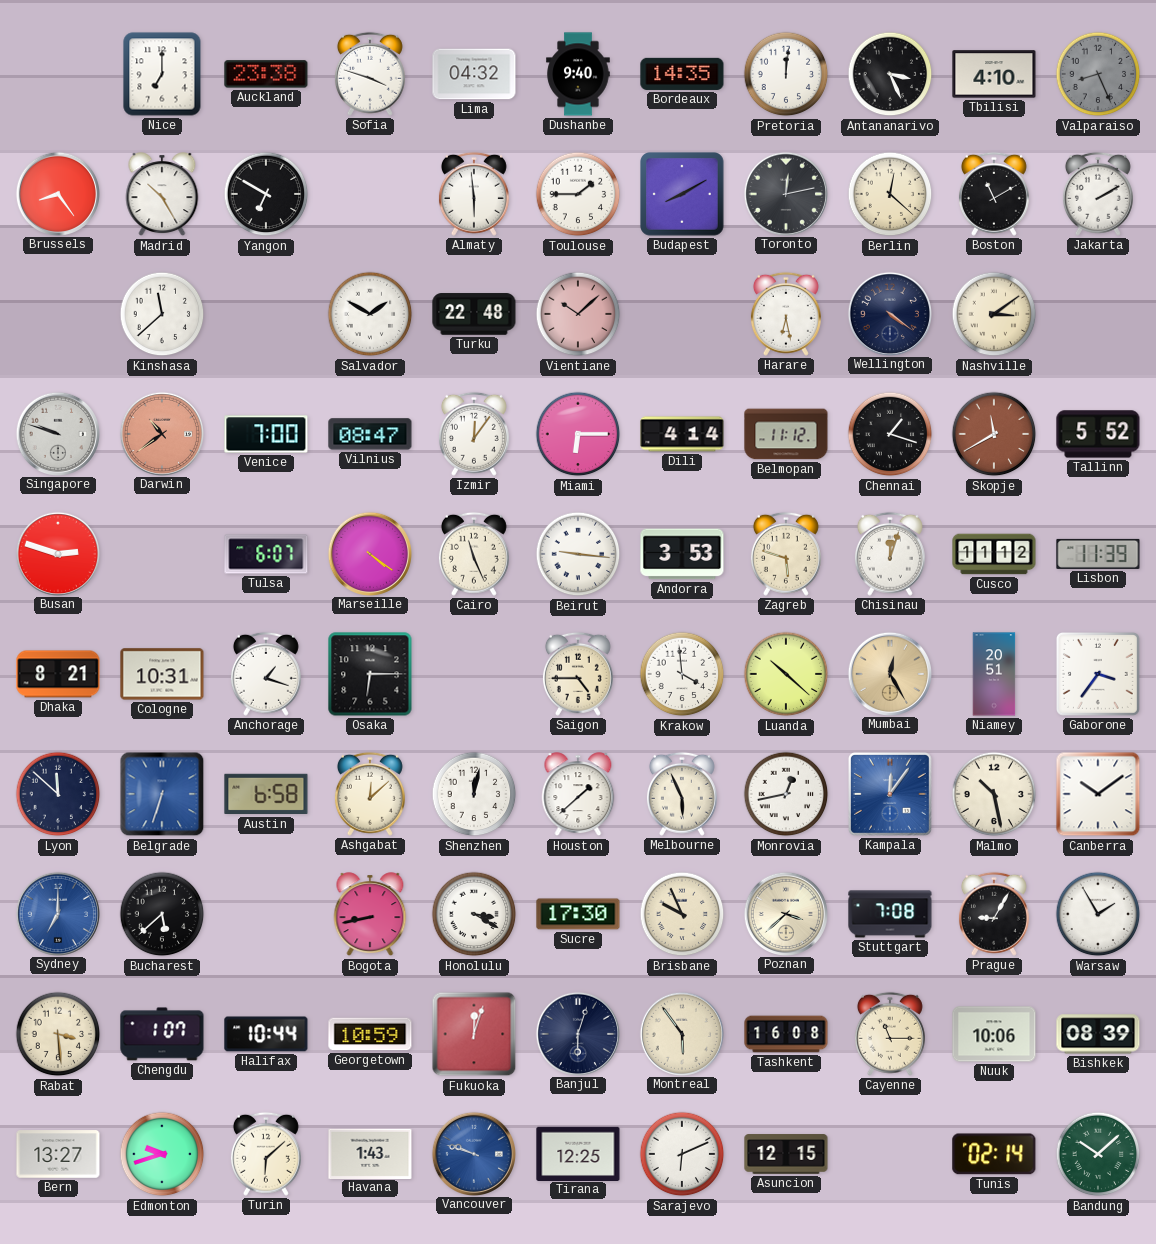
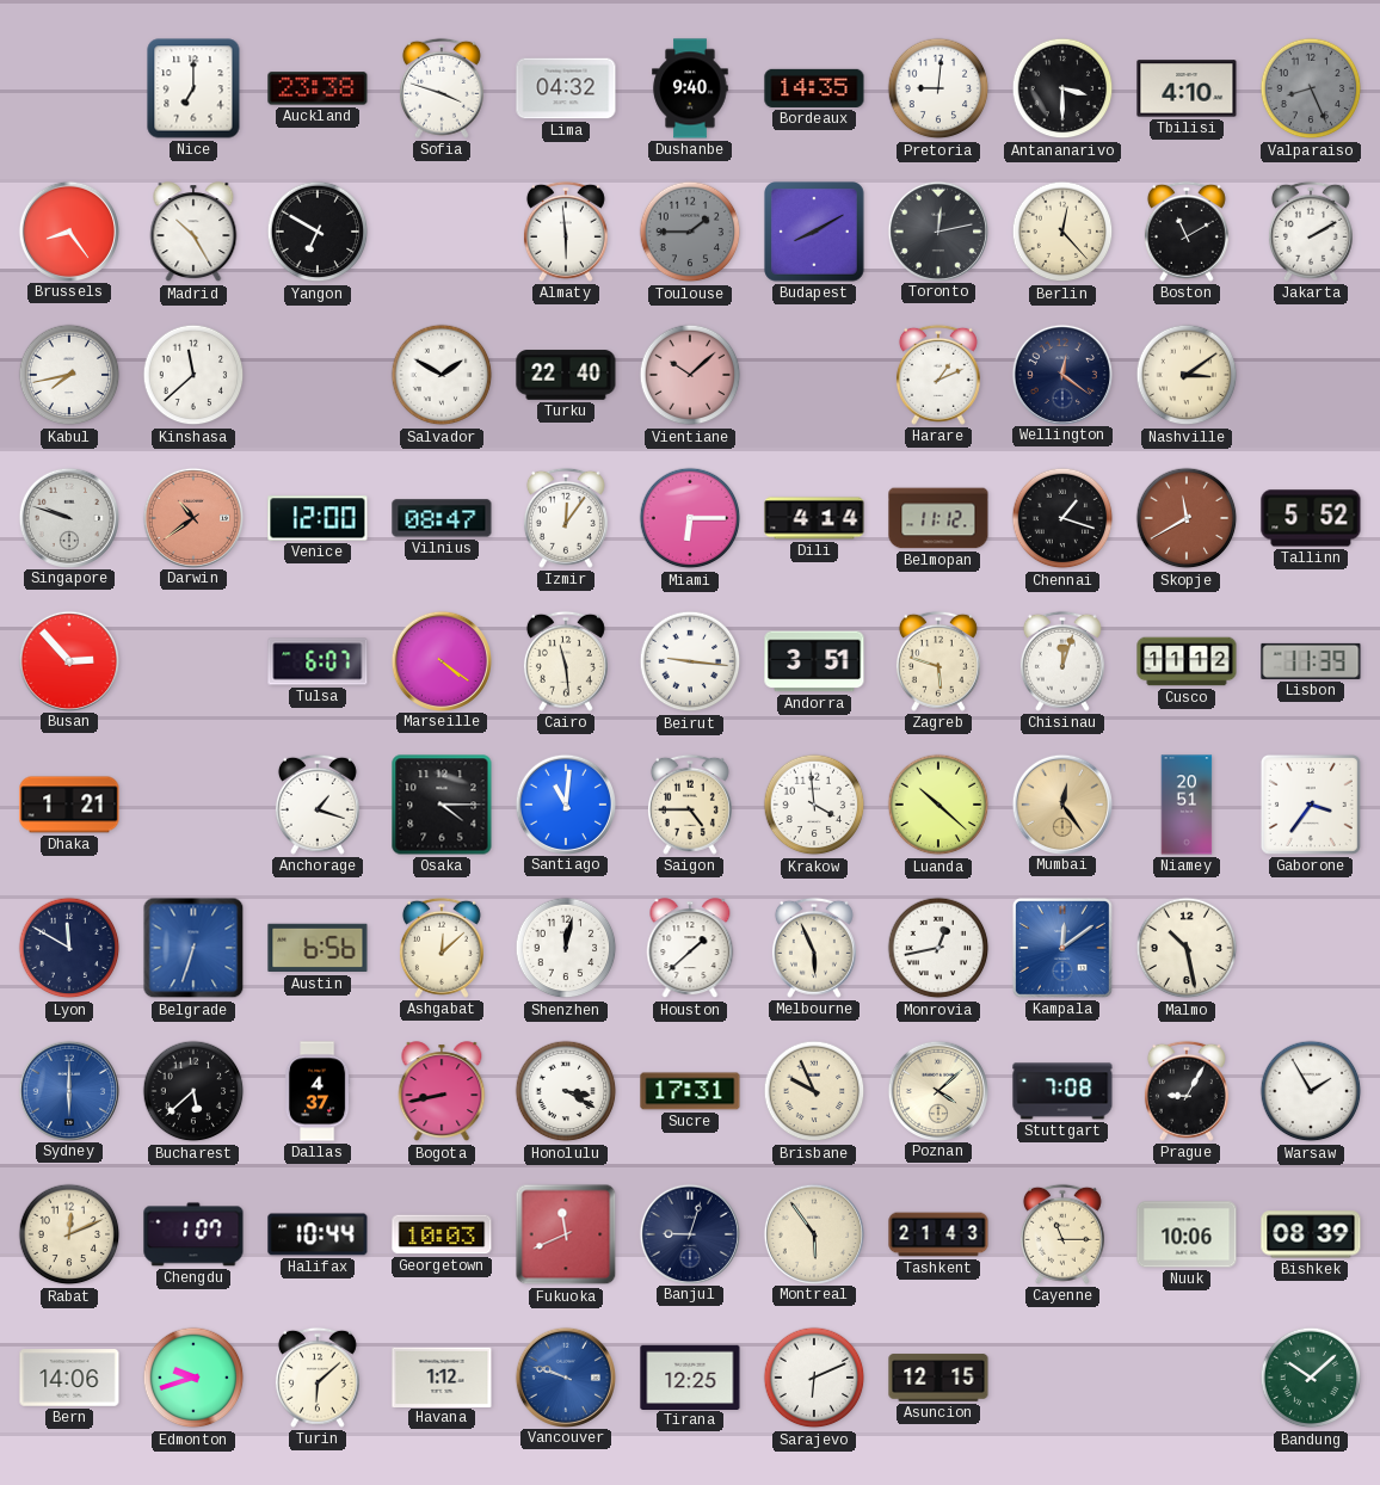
Pretoria: 12:01 -> 9:01
Antananarivo: 3:26 -> 3:30
Toulouse dial: white -> grey
Berlin: 12:22 -> 12:23
Kabul: none -> 7:43
Turku: 22:48 -> 22:40
Harare: 6:28 -> 1:11
Wellington: 4:21 -> 12:21
Venice: 7:00 -> 12:00
Busan: 2:48 -> 2:53
Cairo: 11:26 -> 11:29
Andorra: 3:53 -> 3:51
Dhaka: 8:21 -> 1:21
Cologne: 10:31 -> none
Osaka: 6:15 -> 4:15
Santiago: none -> 11:01
Mumbai: 12:25 -> 12:24
Lyon: 11:52 -> 11:50
Austin: 6:58 -> 6:56
Kampala: 12:06 -> 12:09
Canberra: 10:09 -> none
Sydney: 7:00 -> 6:00
Dallas: none -> 4:37
Sucre: 17:30 -> 17:31
Poznan: 3:38 -> 4:08
Rabat: 3:29 -> 12:11
Georgetown: 10:59 -> 10:03
Fukuoka: 12:03 -> 11:41
Banjul: 6:03 -> 9:03
Tashkent: 16:08 -> 21:43
Bern: 13:27 -> 14:06
Havana: 1:43 -> 1:12
Tunis: 02:14 -> none
